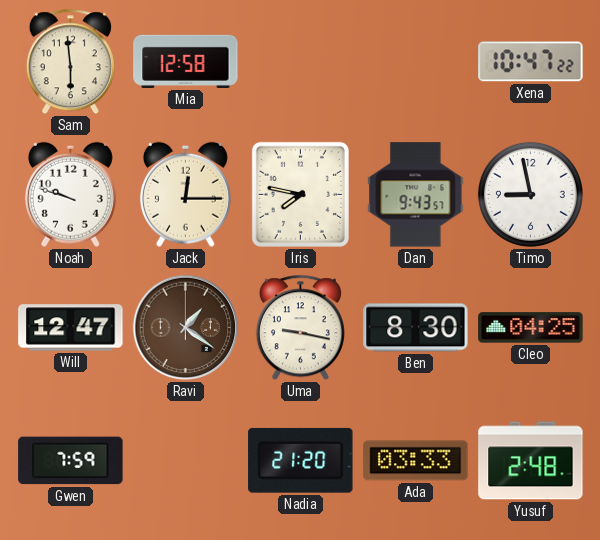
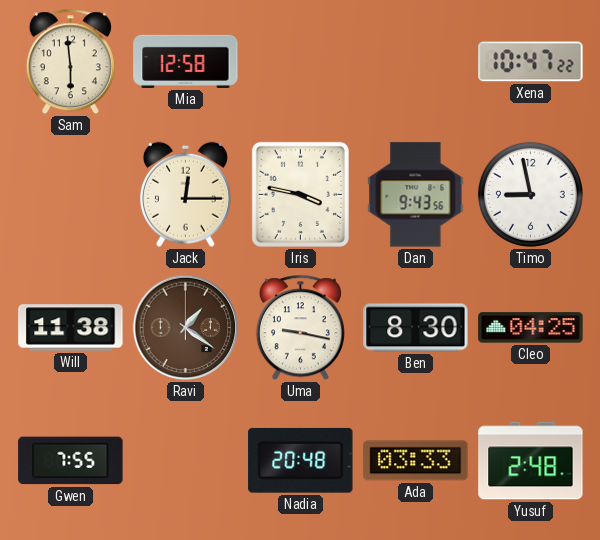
Noah: 9:48 -> none
Iris: 7:47 -> 3:47
Dan: 9:43:57 -> 9:43:56
Will: 12:47 -> 11:38
Gwen: 7:59 -> 7:55
Nadia: 21:20 -> 20:48
